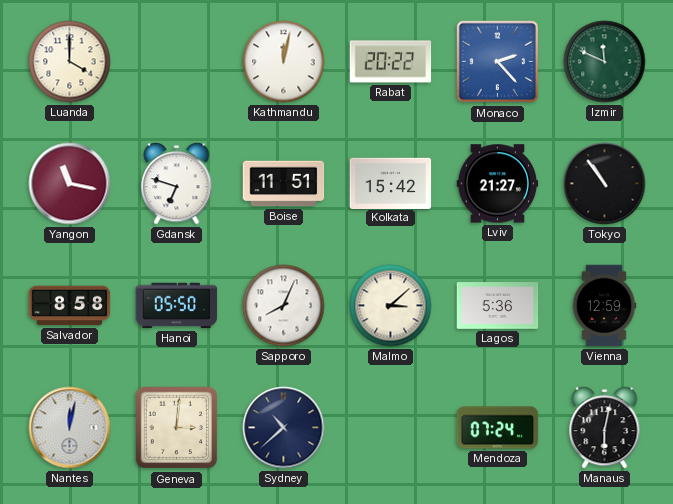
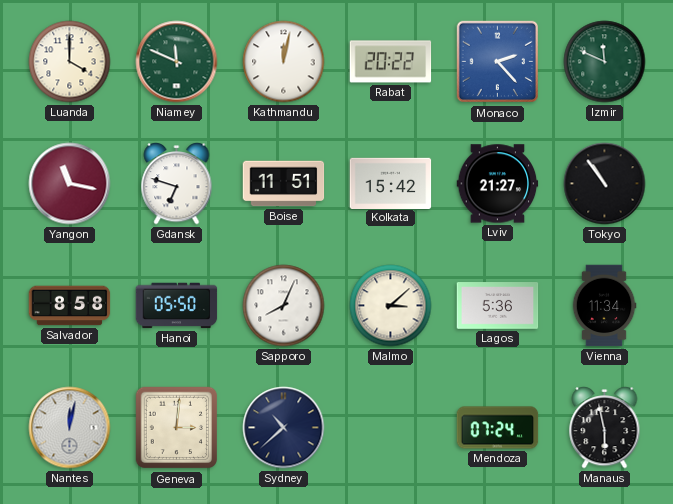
Niamey: none -> 11:49
Vienna: 12:59 -> 11:34
Manaus: 6:02 -> 5:58
